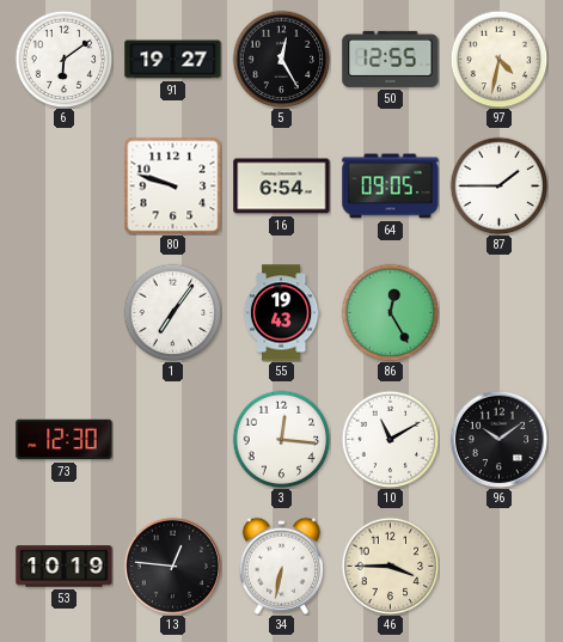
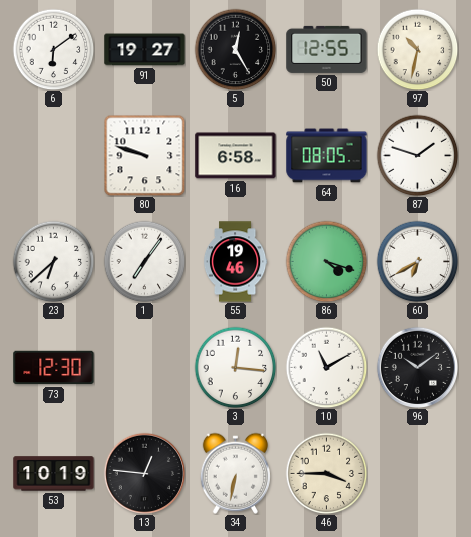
97: 4:32 -> 10:32
16: 6:54 -> 6:58
64: 09:05 -> 08:05
87: 1:45 -> 1:48
23: none -> 6:38
55: 19:43 -> 19:46
86: 12:25 -> 4:18
60: none -> 6:40
